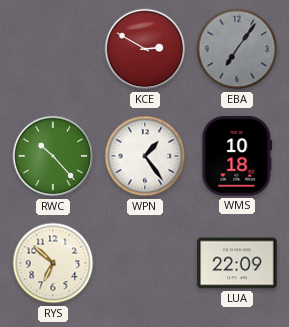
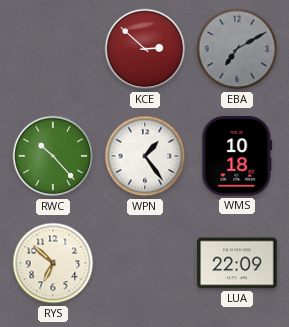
KCE: 2:50 -> 2:52
EBA: 7:06 -> 7:10
